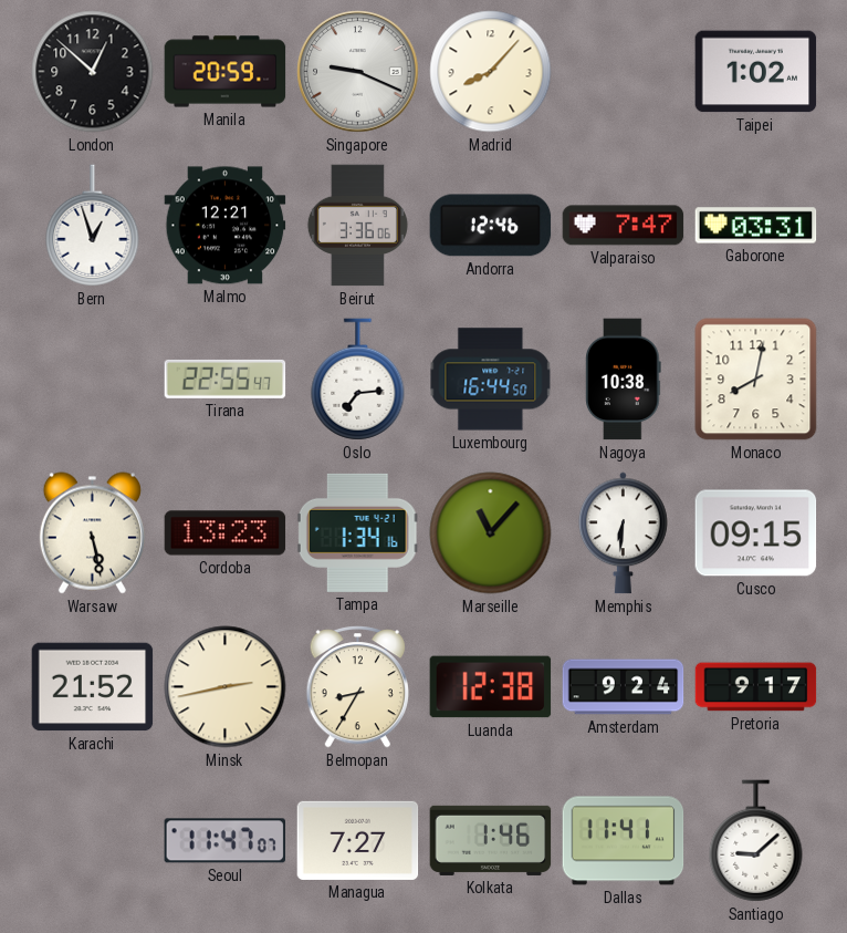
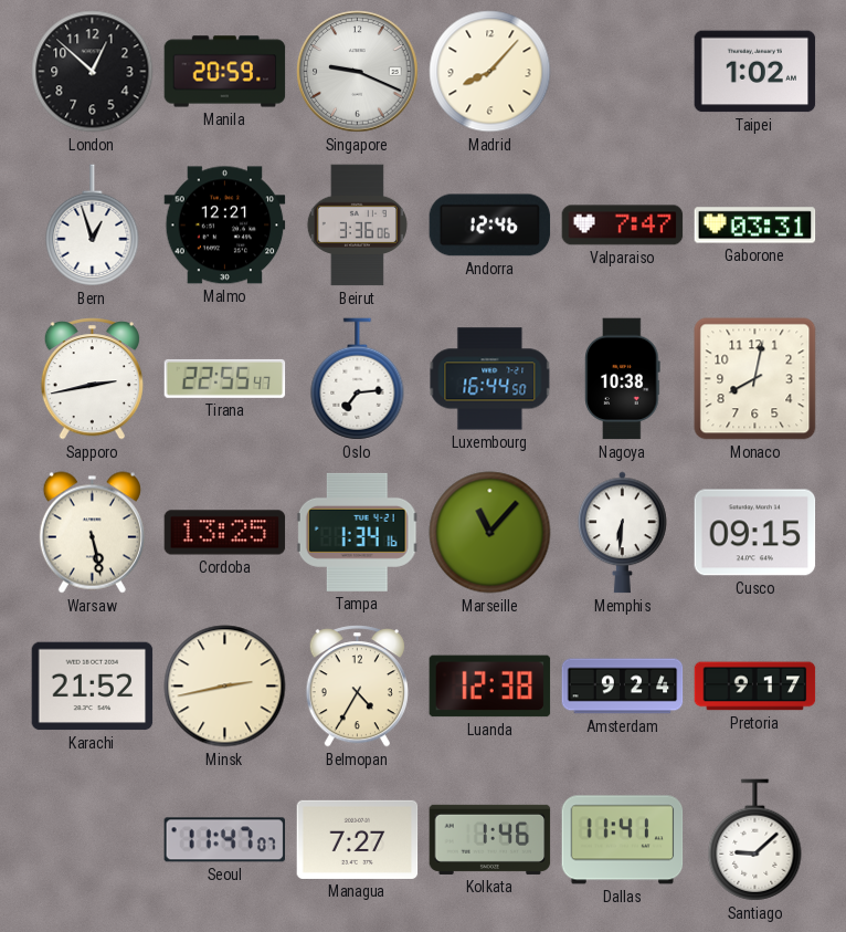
Sapporo: none -> 2:43
Cordoba: 13:23 -> 13:25
Belmopan: 8:35 -> 4:35
